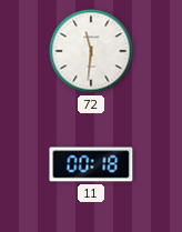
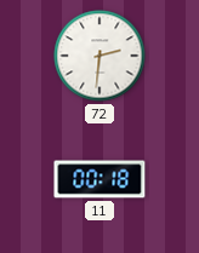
72: 11:31 -> 2:31
